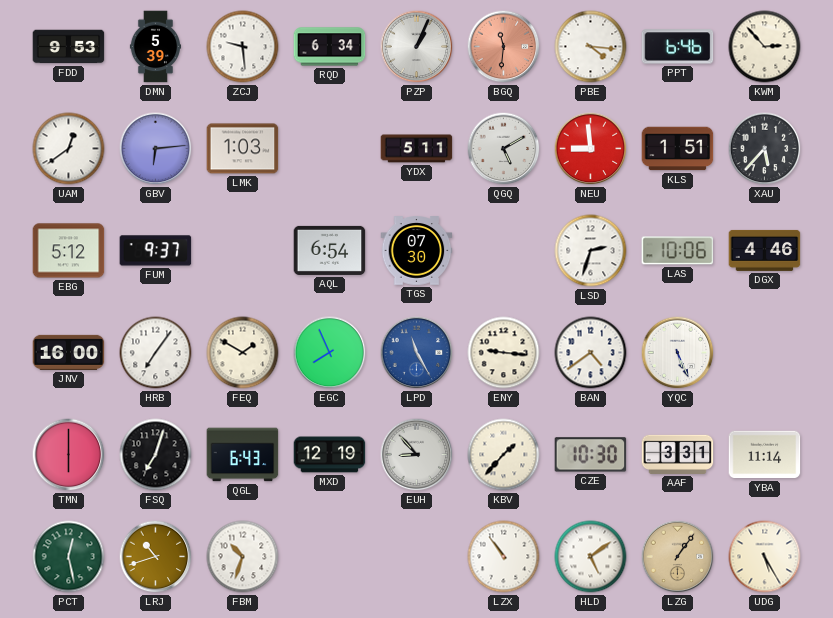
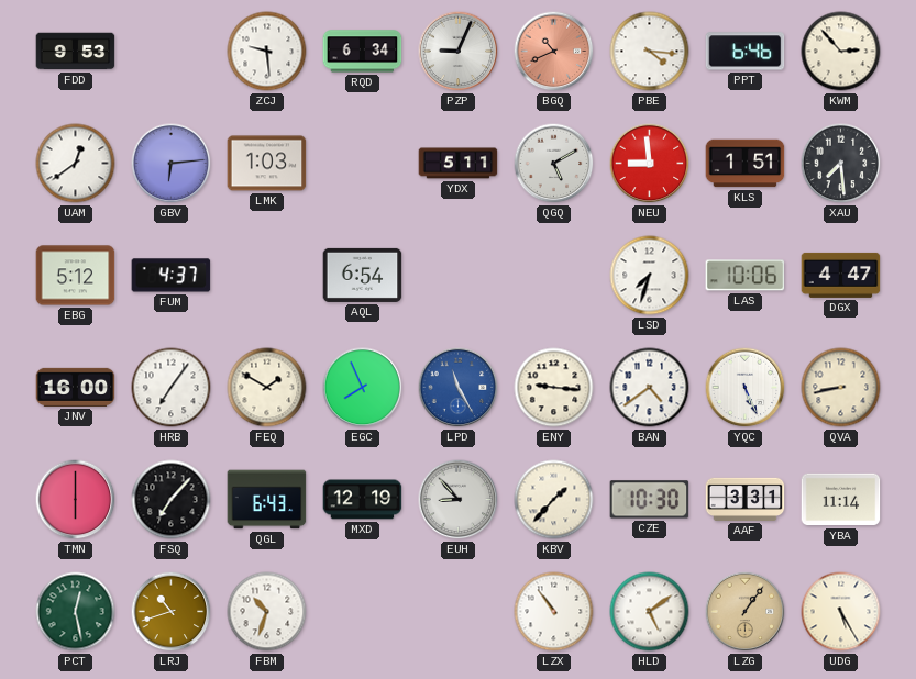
DMN: 5:39 -> none
PZP: 1:04 -> 9:04
BGQ: 11:31 -> 10:41
XAU: 5:37 -> 7:29
FUM: 9:37 -> 4:37
TGS: 07:30 -> none
LSD: 2:33 -> 7:33
DGX: 4:46 -> 4:47
QVA: none -> 8:43
FSQ: 7:03 -> 7:07
